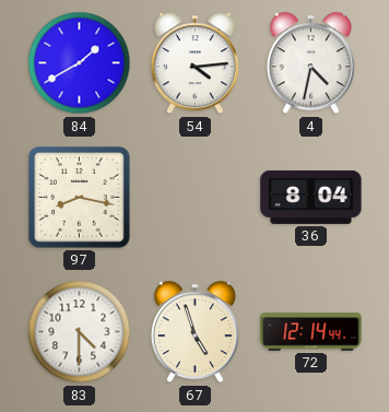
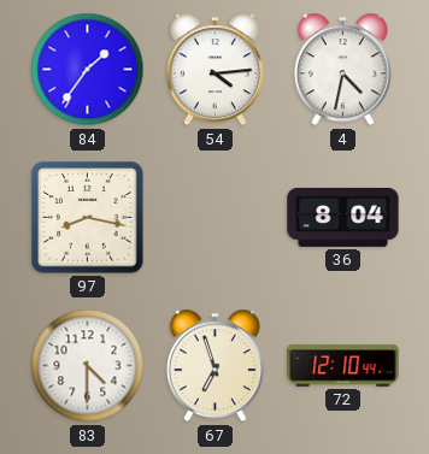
84: 1:40 -> 1:36
67: 4:57 -> 6:57
72: 12:14 -> 12:10
